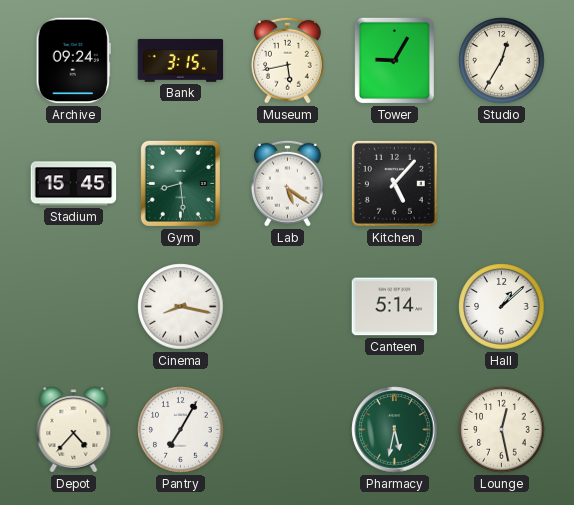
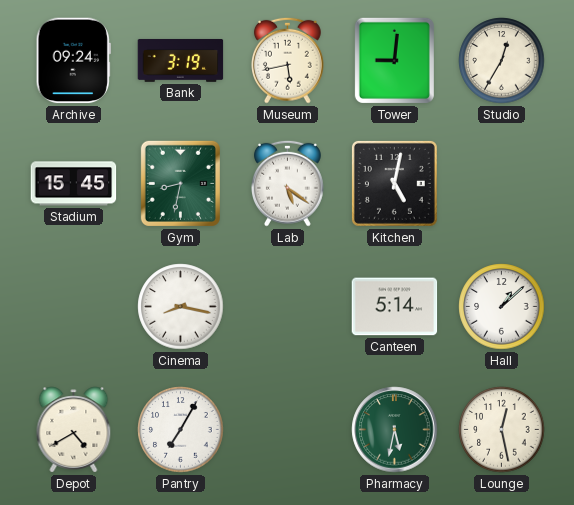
Bank: 3:15 -> 3:19
Tower: 9:05 -> 9:01
Gym: 8:29 -> 8:32
Kitchen: 5:07 -> 5:02
Depot: 4:37 -> 4:40
